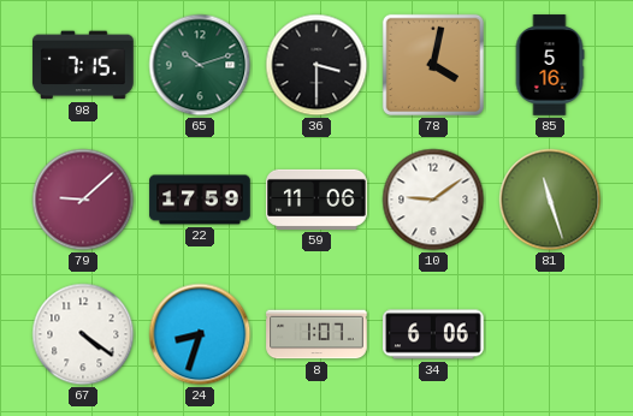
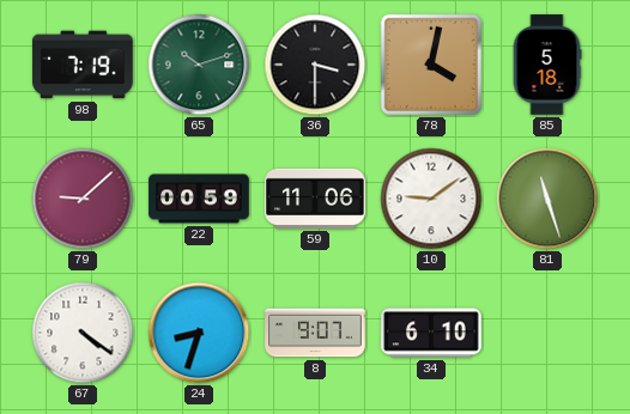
98: 7:15 -> 7:19
85: 5:16 -> 5:18
22: 17:59 -> 00:59
8: 1:07 -> 9:07
34: 6:06 -> 6:10
